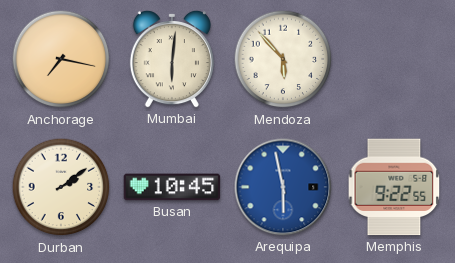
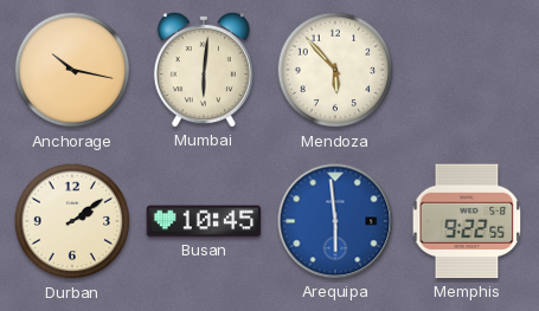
Anchorage: 7:17 -> 10:17
Arequipa: 5:58 -> 5:59
